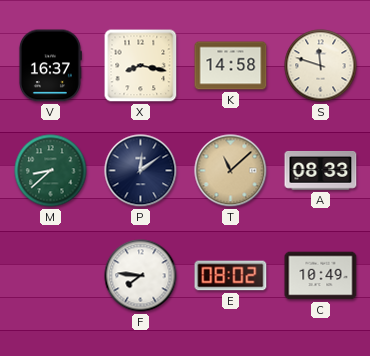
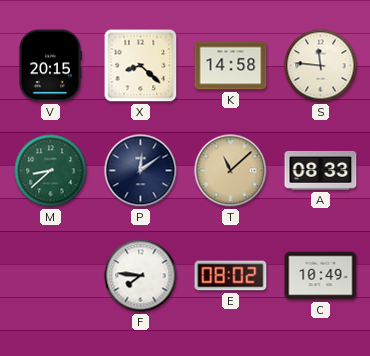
V: 16:37 -> 20:15
X: 8:17 -> 8:22
S: 11:48 -> 11:46
